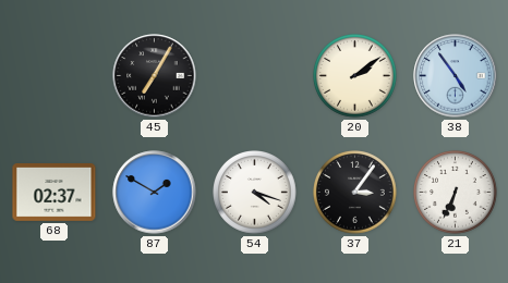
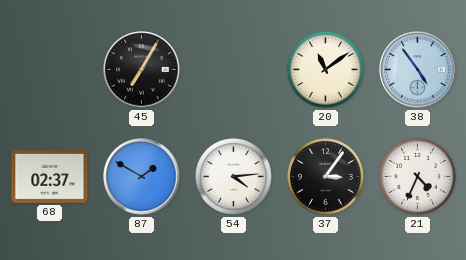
20: 2:09 -> 11:09
54: 4:18 -> 4:14
21: 6:34 -> 4:34
